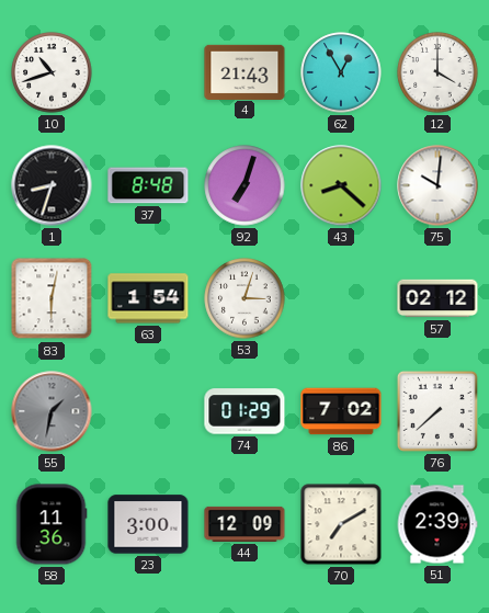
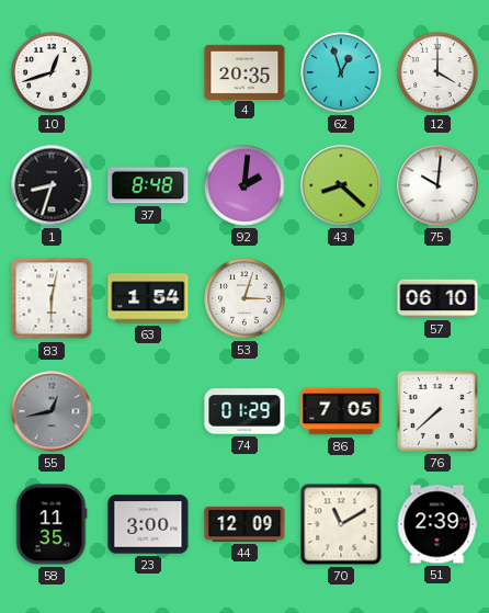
10: 10:42 -> 12:42
4: 21:43 -> 20:35
62: 12:55 -> 12:57
92: 7:03 -> 2:01
57: 02:12 -> 06:10
55: 1:32 -> 12:43
86: 7:02 -> 7:05
58: 11:36 -> 11:35
70: 7:10 -> 11:10
